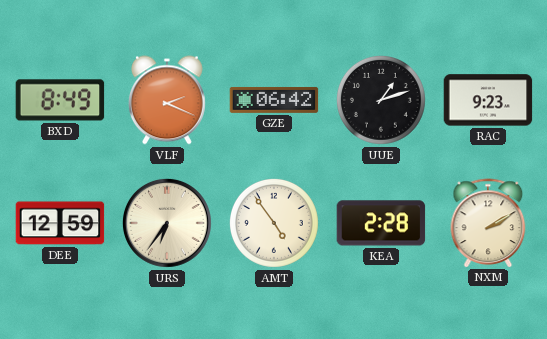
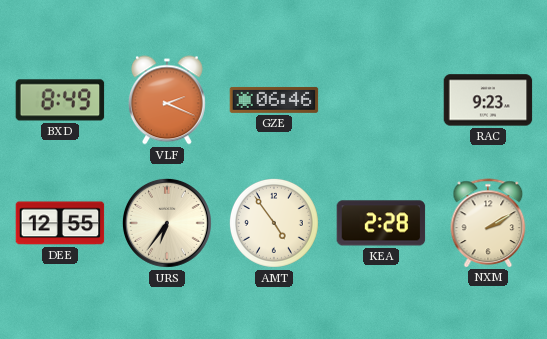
GZE: 06:42 -> 06:46
UUE: 1:12 -> none
DEE: 12:59 -> 12:55
